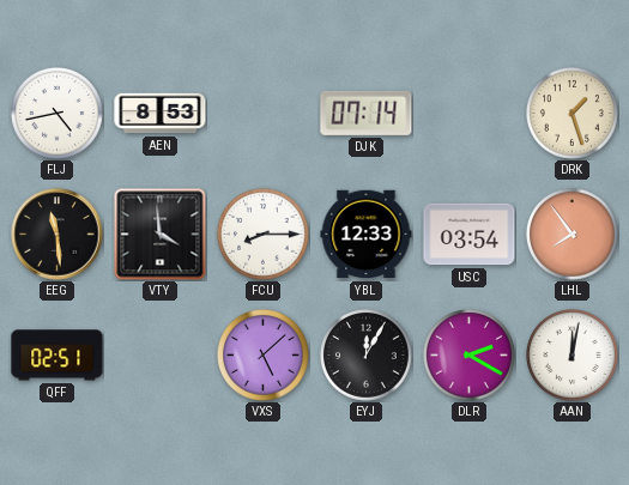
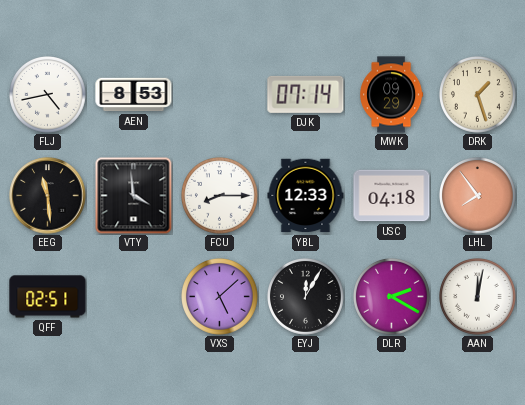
MWK: none -> 09:29
USC: 03:54 -> 04:18
